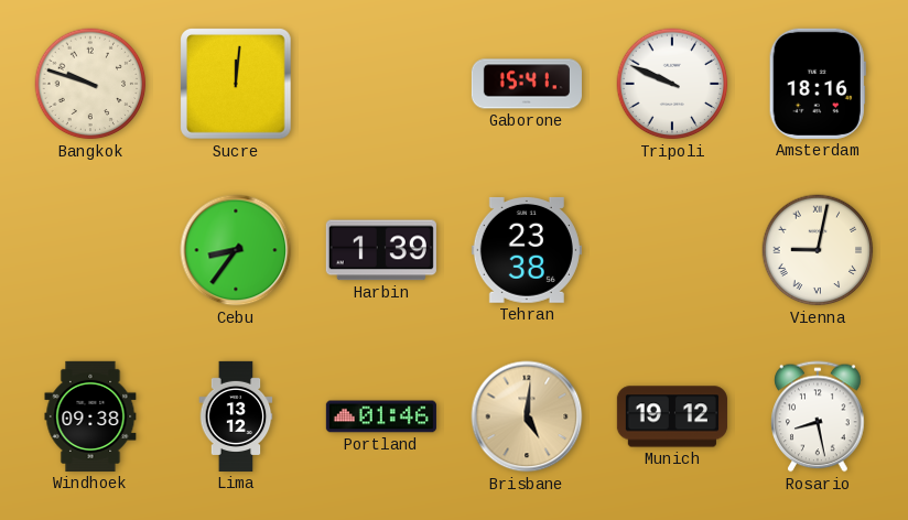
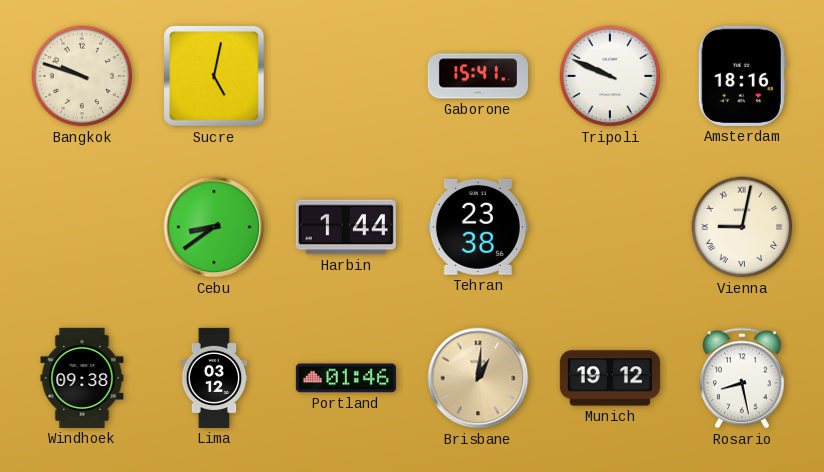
Sucre: 12:01 -> 5:02
Cebu: 8:36 -> 8:39
Harbin: 1:39 -> 1:44
Lima: 13:12 -> 03:12
Brisbane: 5:01 -> 1:01
